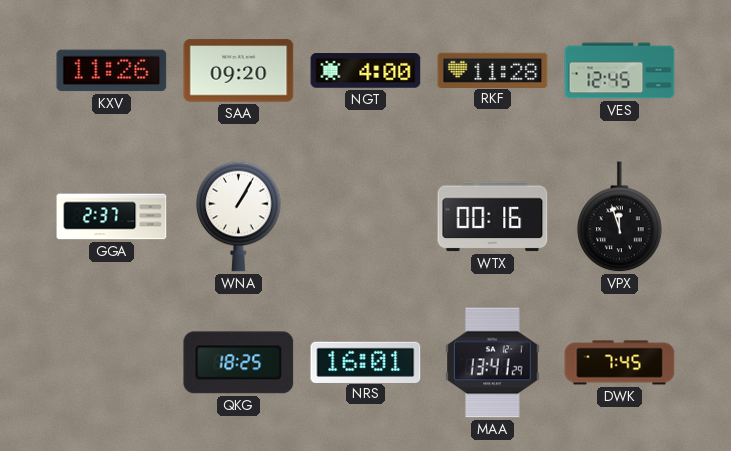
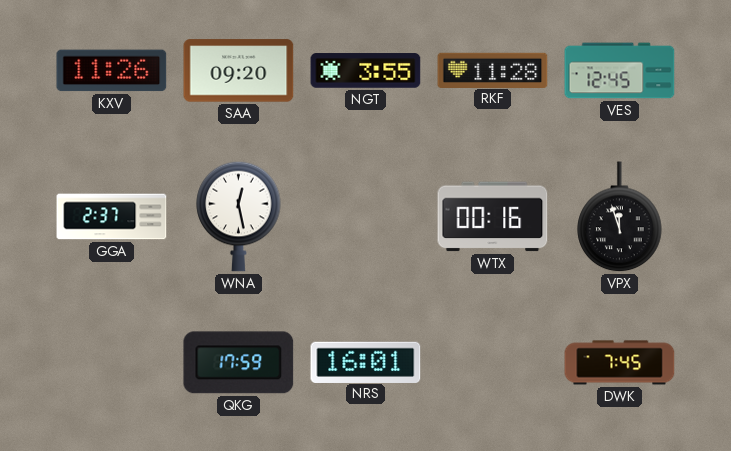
NGT: 4:00 -> 3:55
WNA: 1:05 -> 12:28
QKG: 18:25 -> 17:59
MAA: 13:41 -> none
